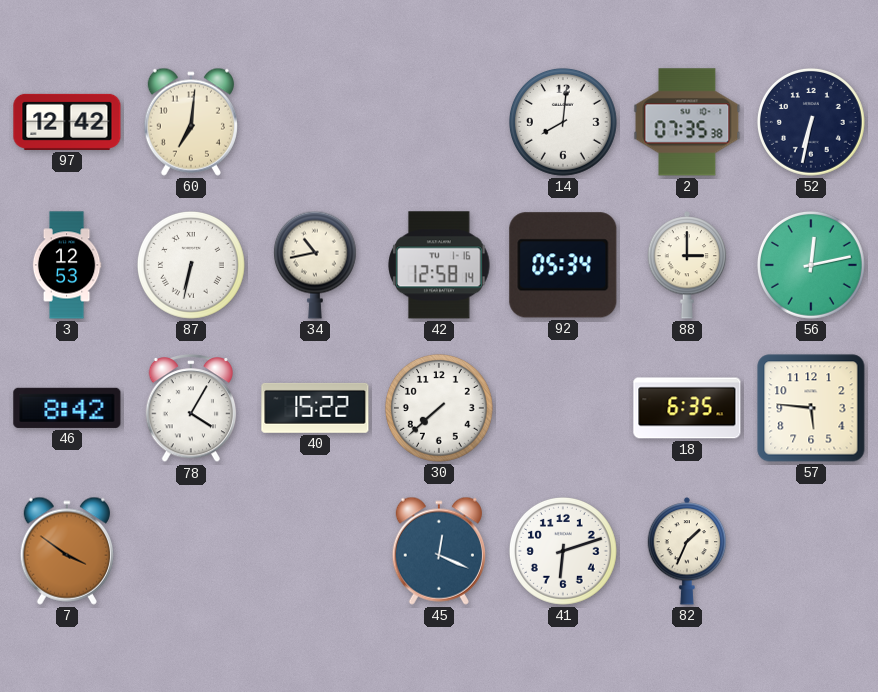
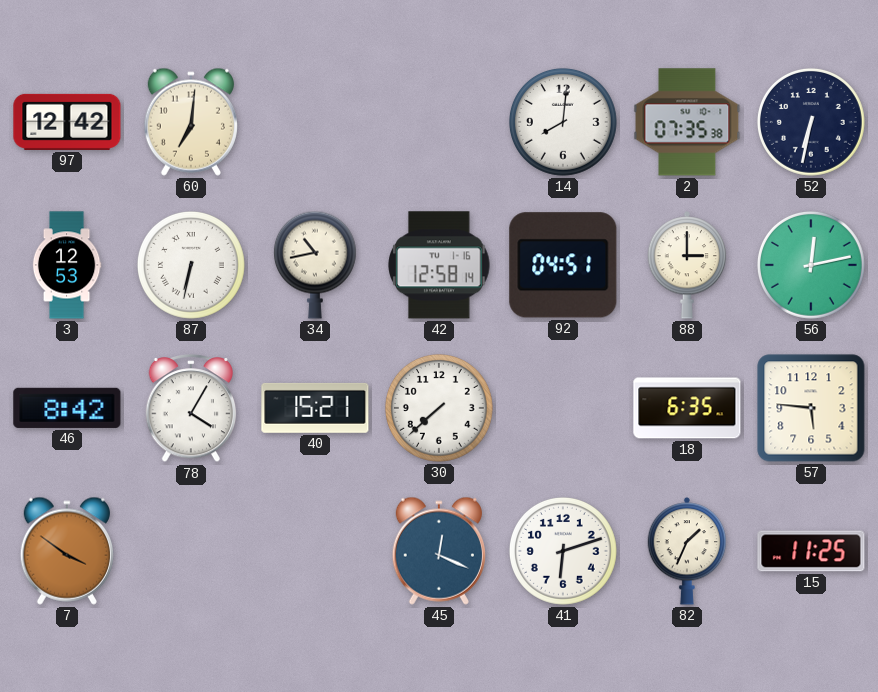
92: 05:34 -> 04:51
40: 15:22 -> 15:21
15: none -> 11:25
